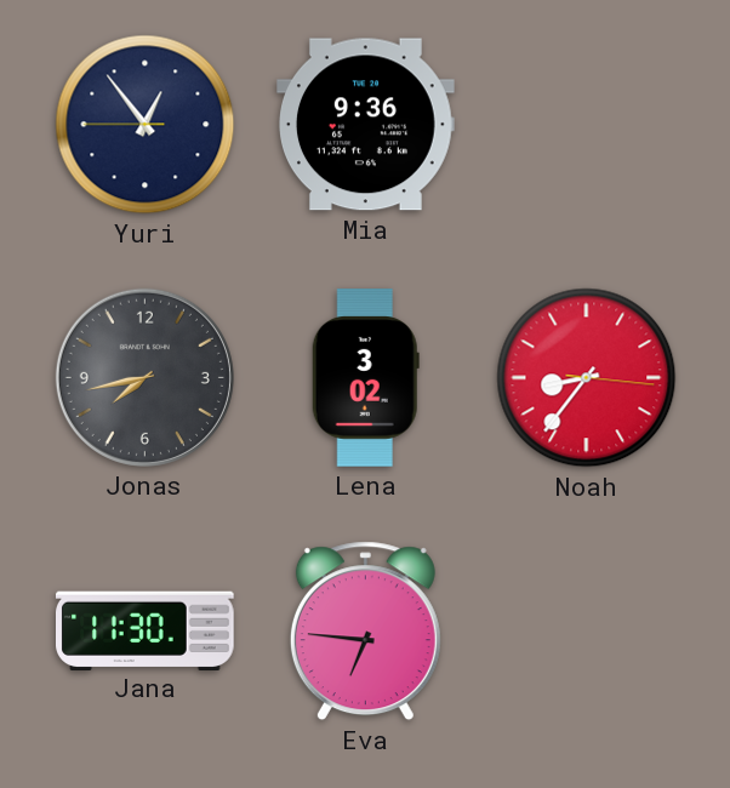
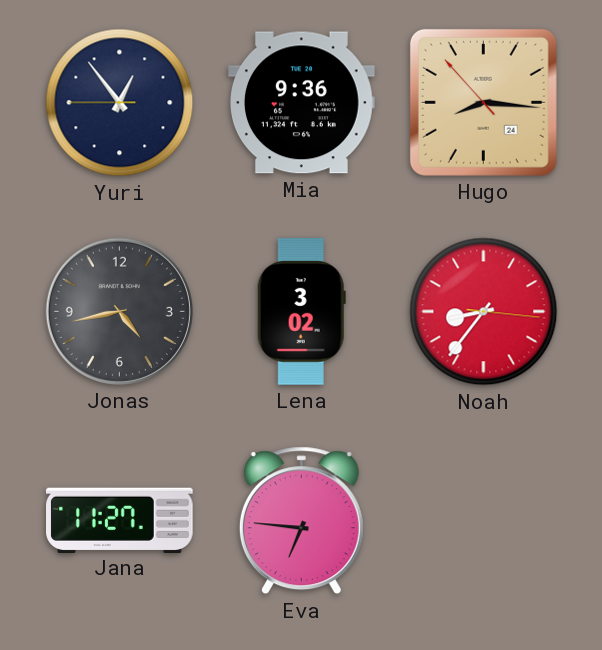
Hugo: none -> 8:15
Jonas: 7:43 -> 4:43
Jana: 11:30 -> 11:27
